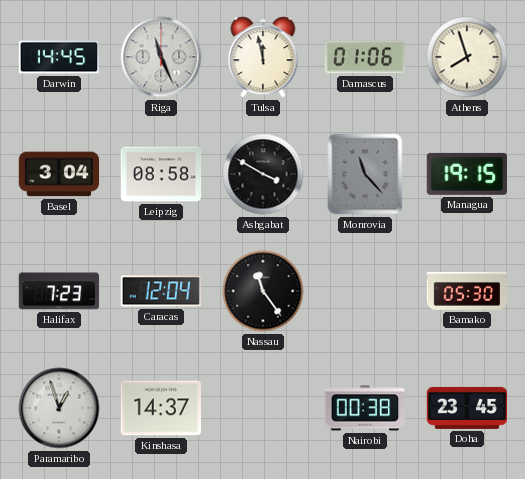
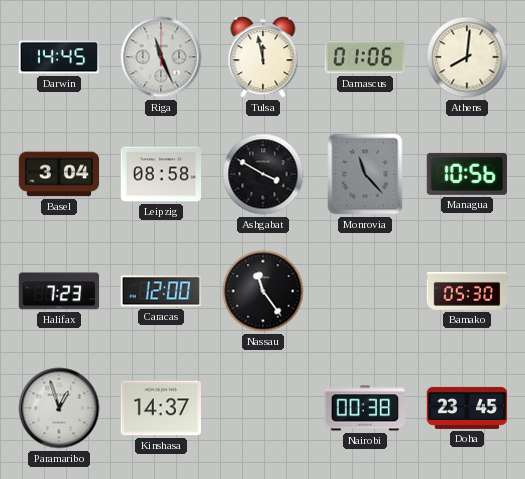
Athens: 7:57 -> 8:01
Managua: 19:15 -> 10:56
Caracas: 12:04 -> 12:00
